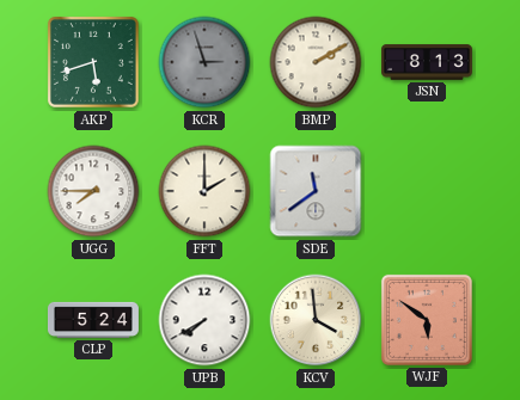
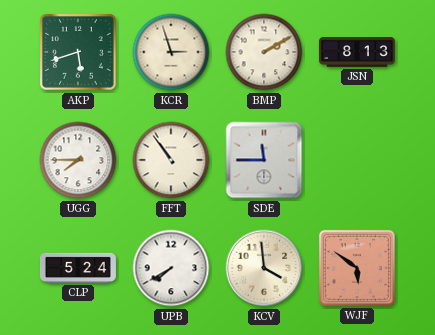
KCR dial: grey -> cream
FFT: 2:00 -> 10:54
SDE: 11:39 -> 11:45
